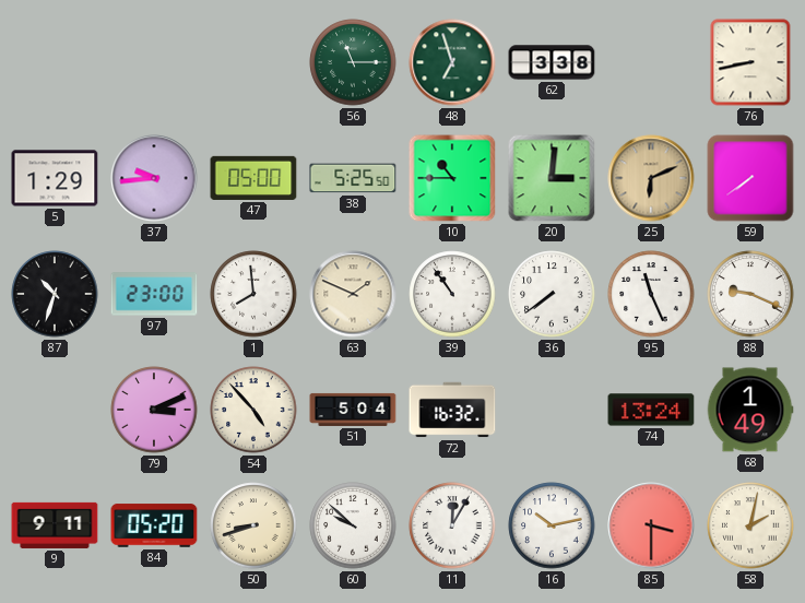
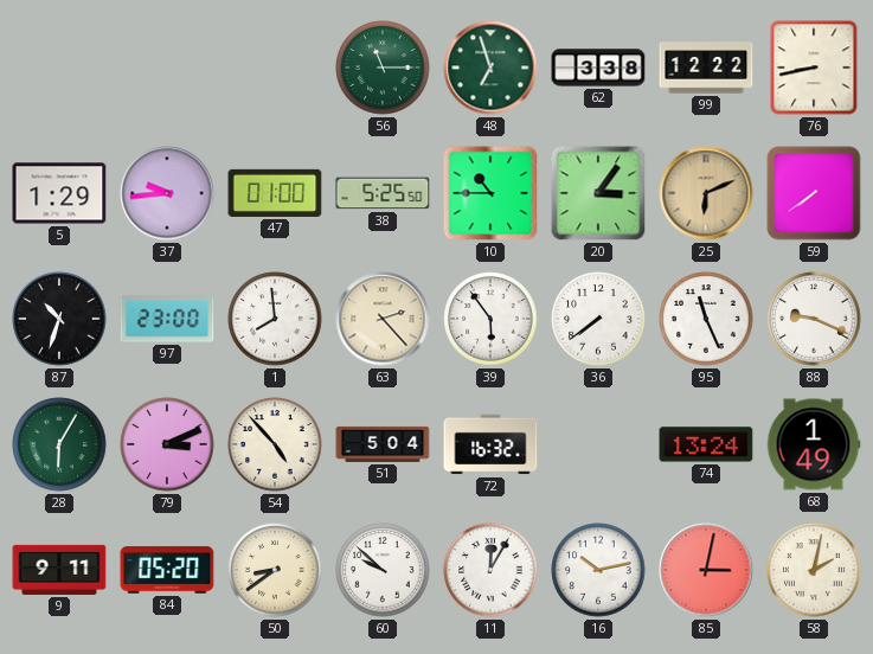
99: none -> 12:22
47: 05:00 -> 01:00
20: 3:01 -> 3:06
63: 1:49 -> 2:23
39: 10:54 -> 5:54
28: none -> 6:05
50: 8:42 -> 8:39
85: 3:30 -> 3:02
